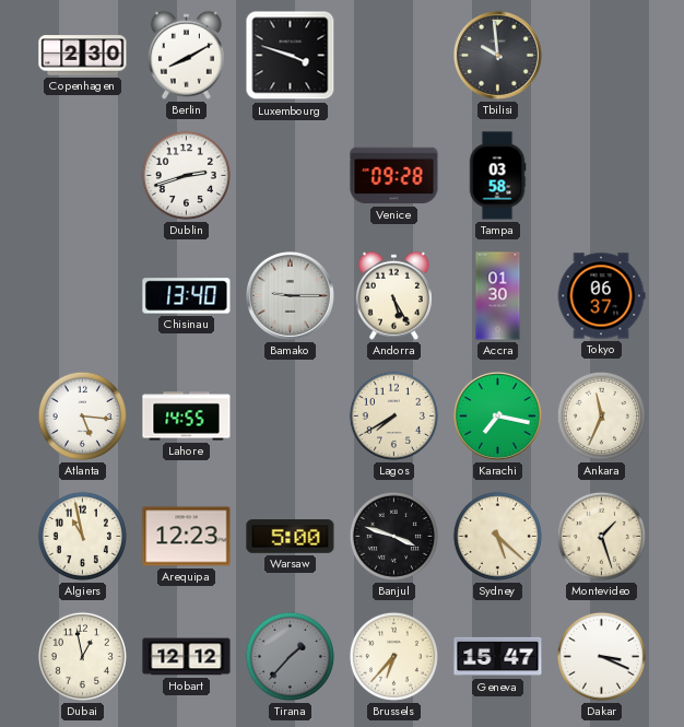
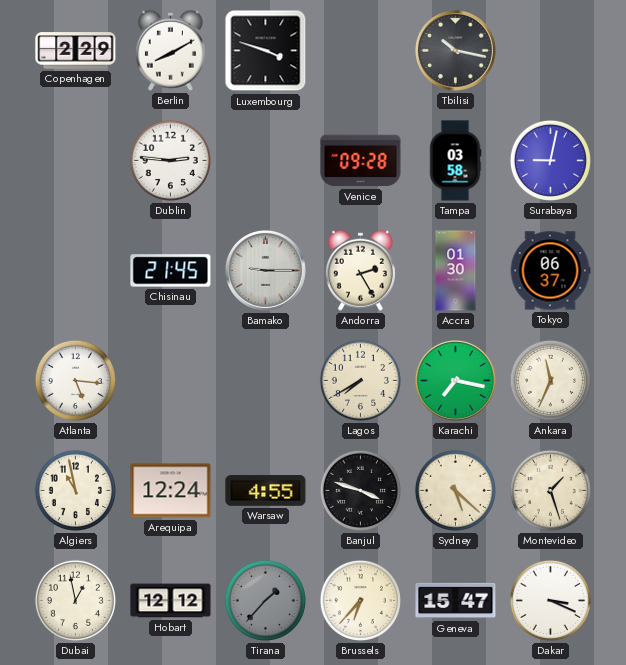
Copenhagen: 2:30 -> 2:29
Tbilisi: 9:59 -> 10:17
Dublin: 2:42 -> 2:46
Surabaya: none -> 9:02
Chisinau: 13:40 -> 21:45
Andorra: 5:25 -> 2:25
Lahore: 14:55 -> none
Arequipa: 12:23 -> 12:24
Warsaw: 5:00 -> 4:55
